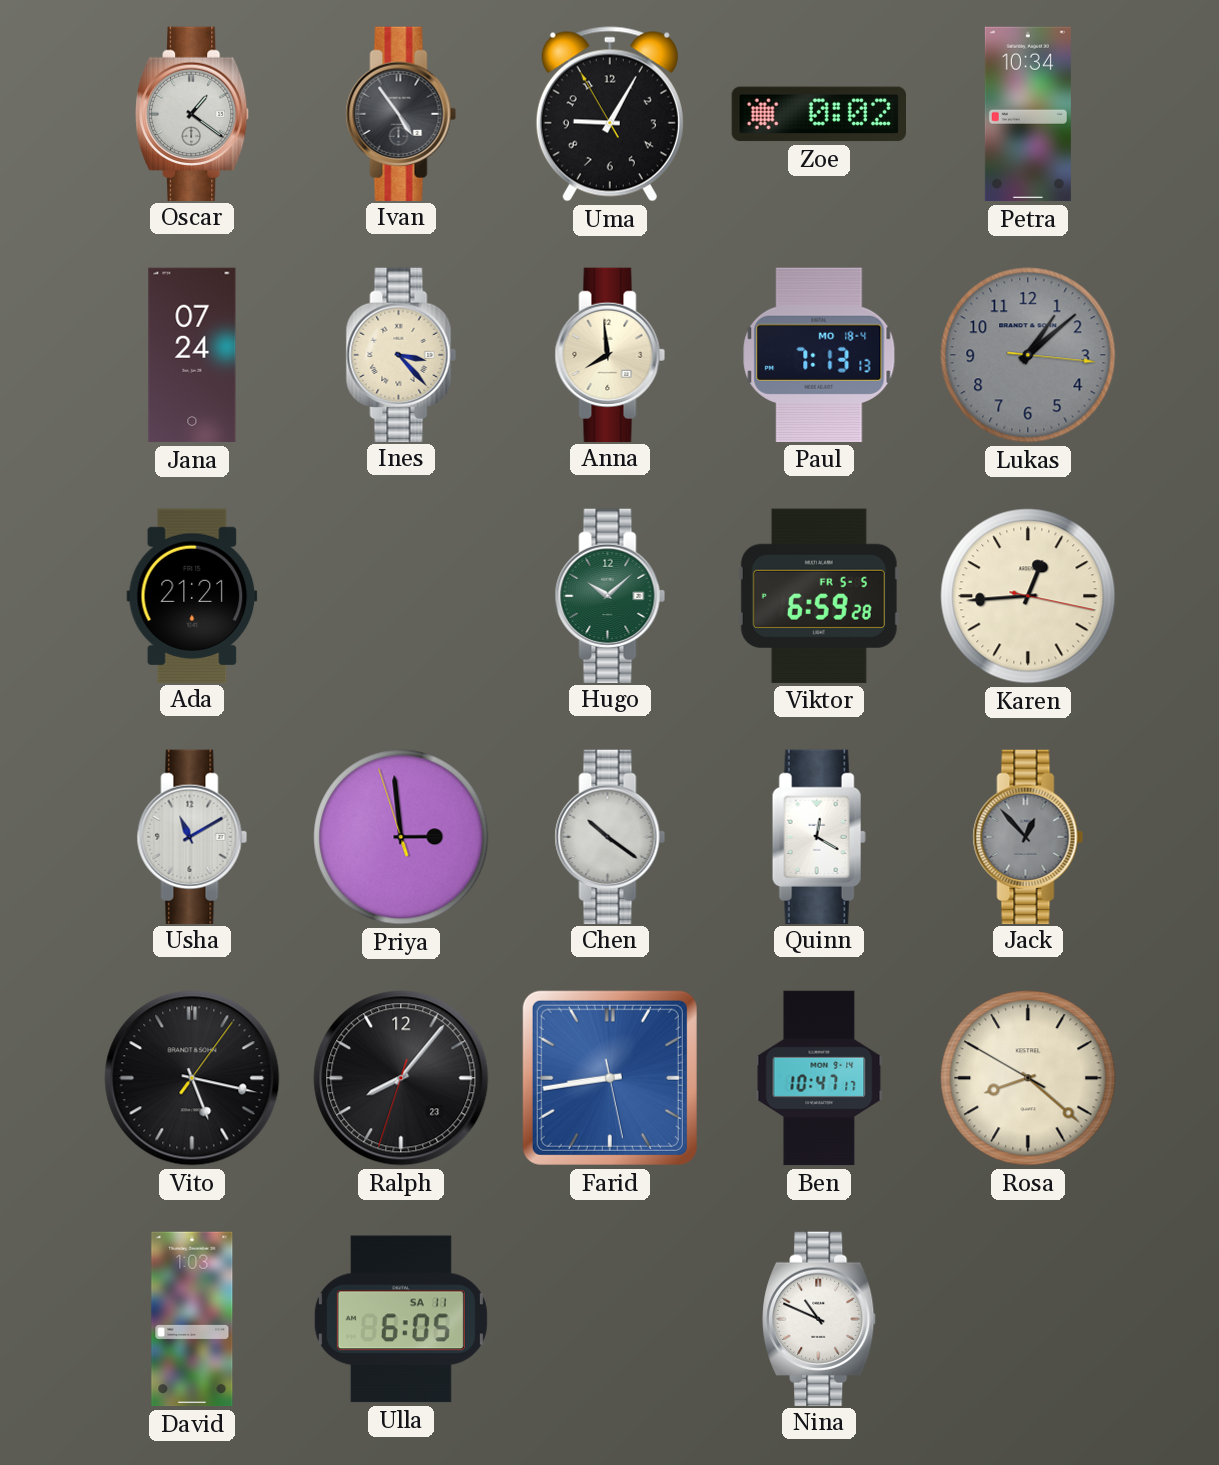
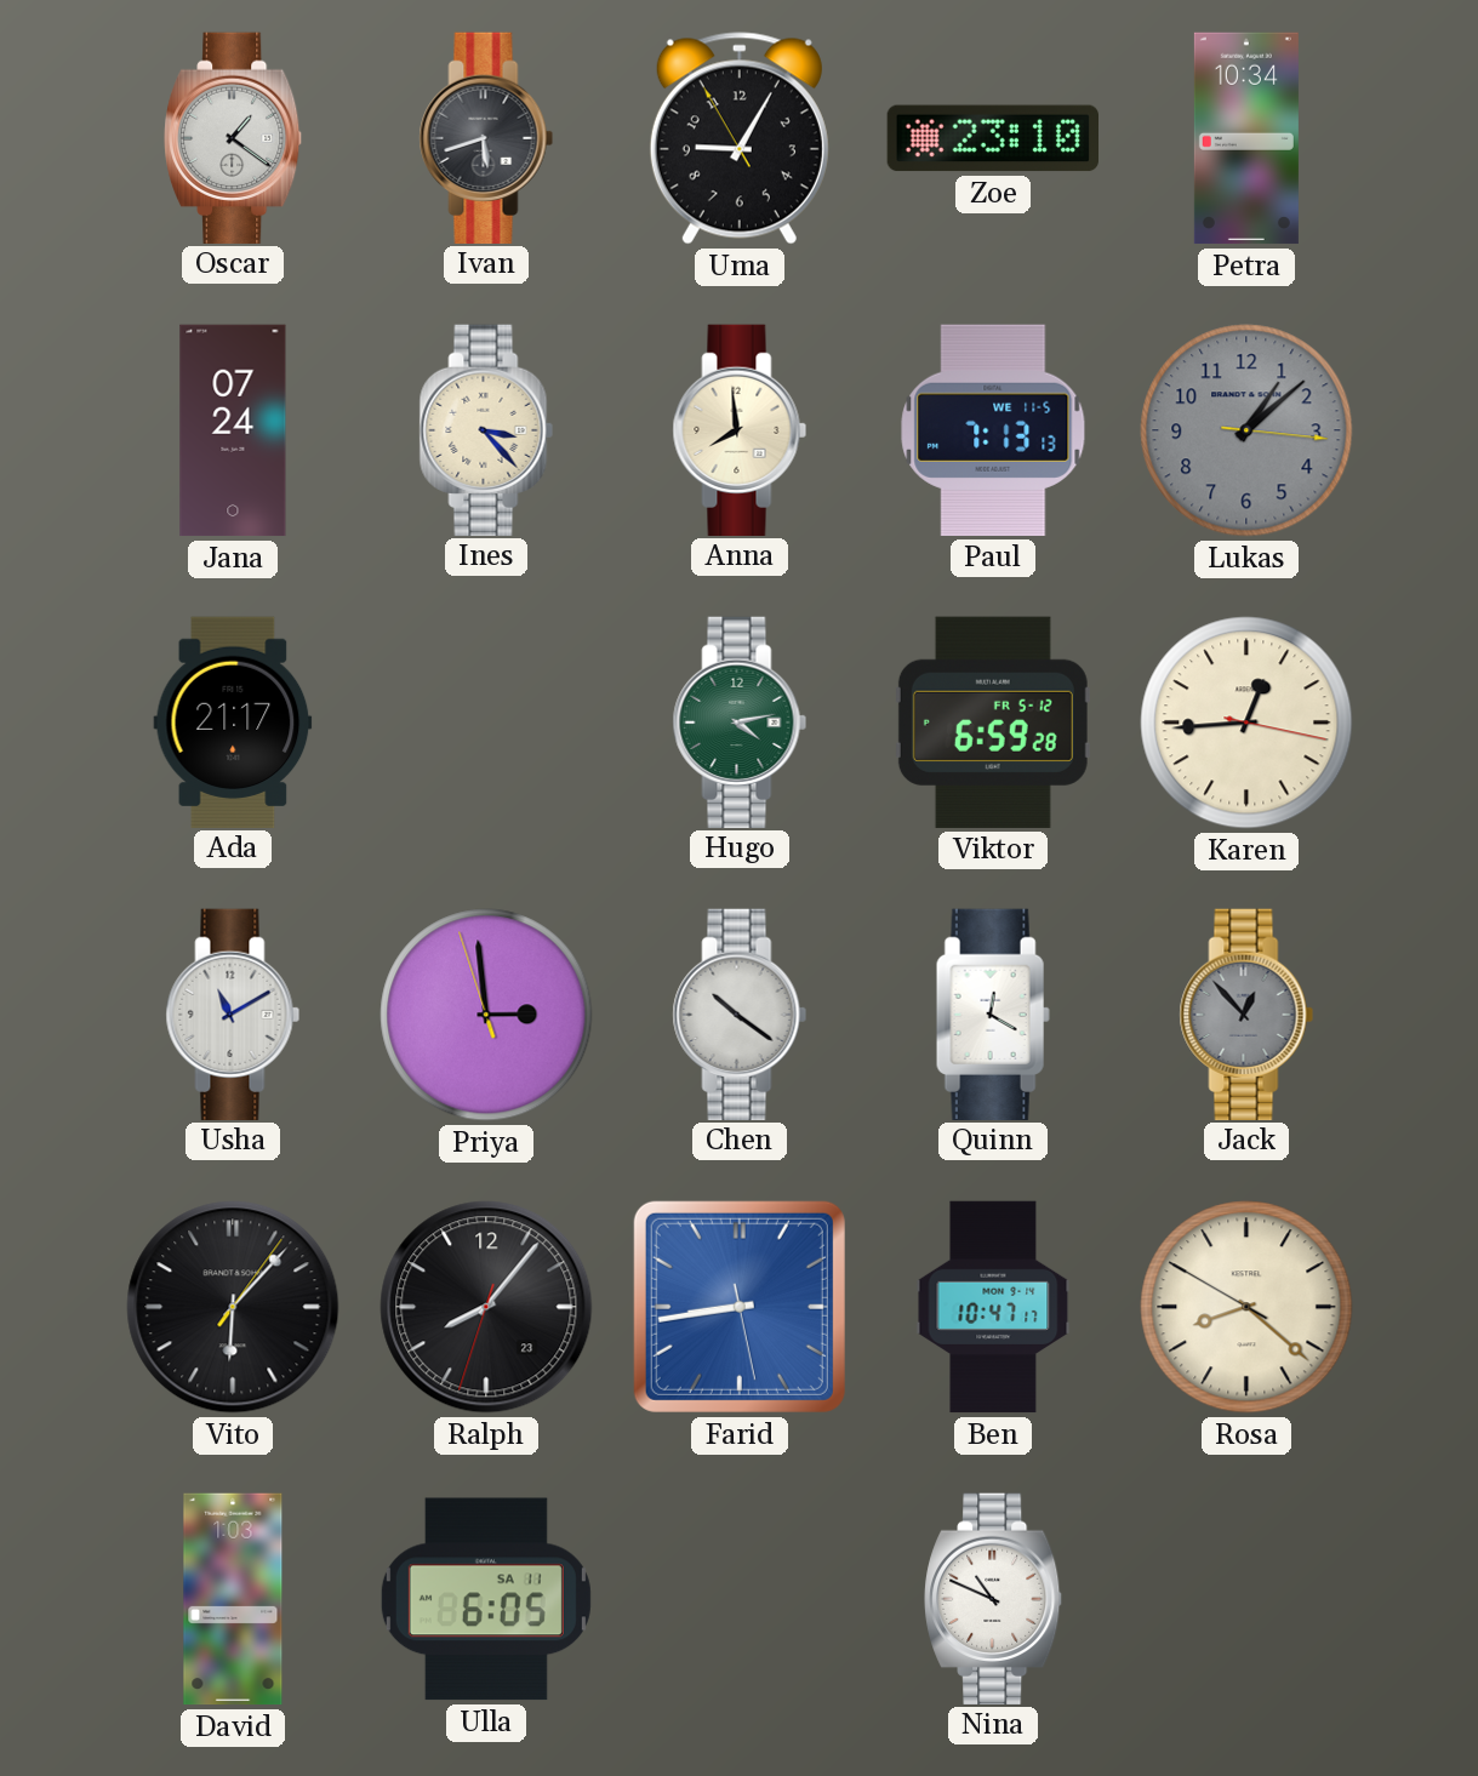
Ivan: 4:54 -> 5:42
Zoe: 0:02 -> 23:10
Paul date: MO 18-4 -> WE 11-5
Ada: 21:21 -> 21:17
Hugo: 10:08 -> 4:13
Viktor date: FR 5-5 -> FR 5-12
Vito: 5:17 -> 6:07
